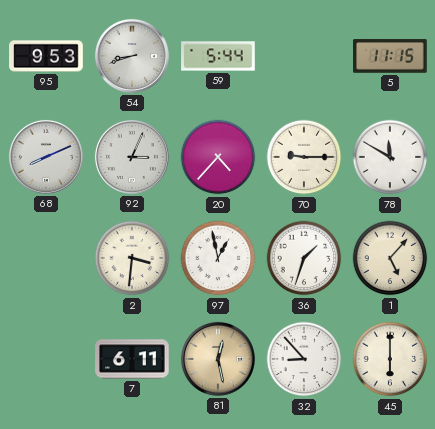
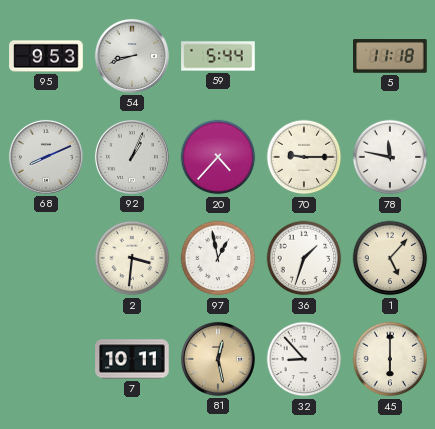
5: 11:15 -> 11:18
92: 3:04 -> 1:04
78: 11:50 -> 11:47
7: 6:11 -> 10:11
